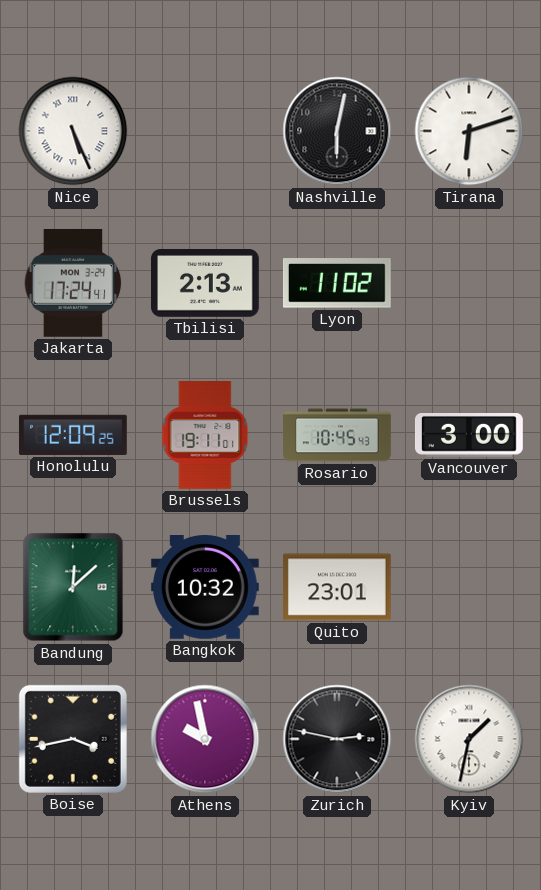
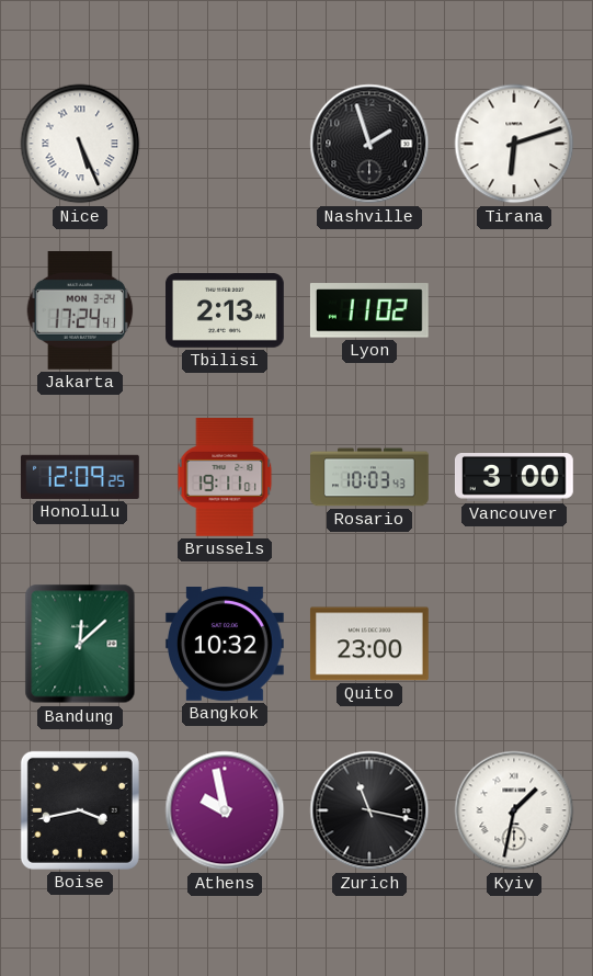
Nashville: 6:02 -> 1:57
Rosario: 10:45 -> 10:03
Quito: 23:01 -> 23:00
Zurich: 2:47 -> 11:17
